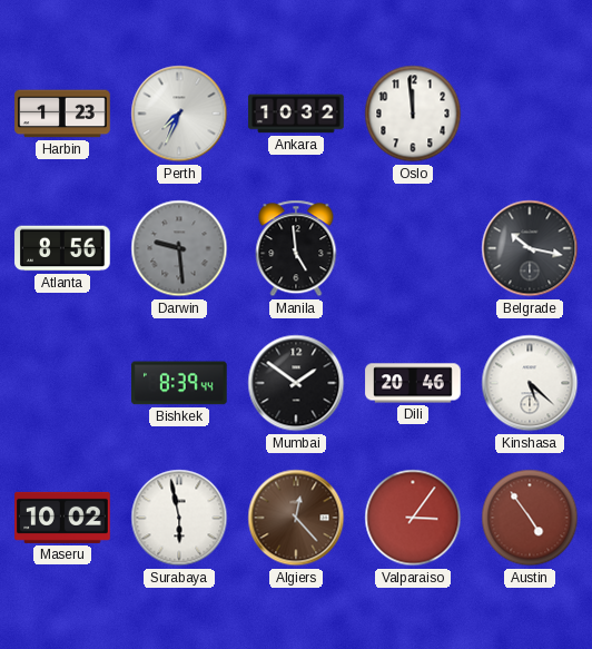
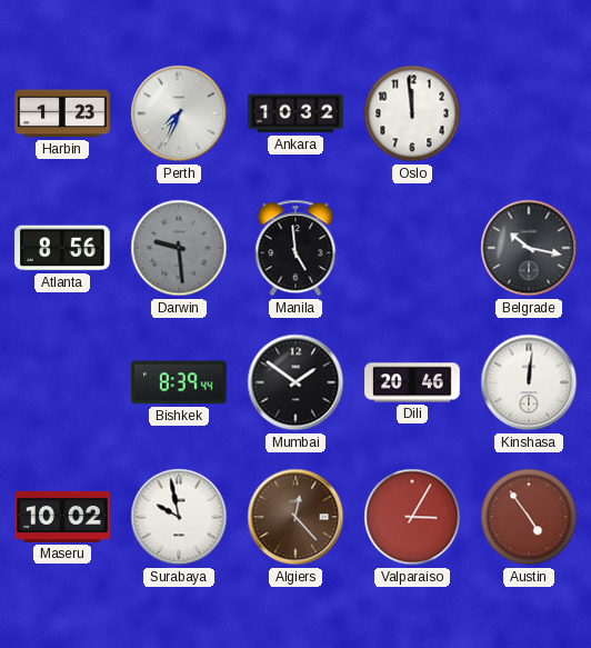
Kinshasa: 5:22 -> 12:01
Surabaya: 5:58 -> 9:58
Valparaiso: 3:06 -> 3:05
